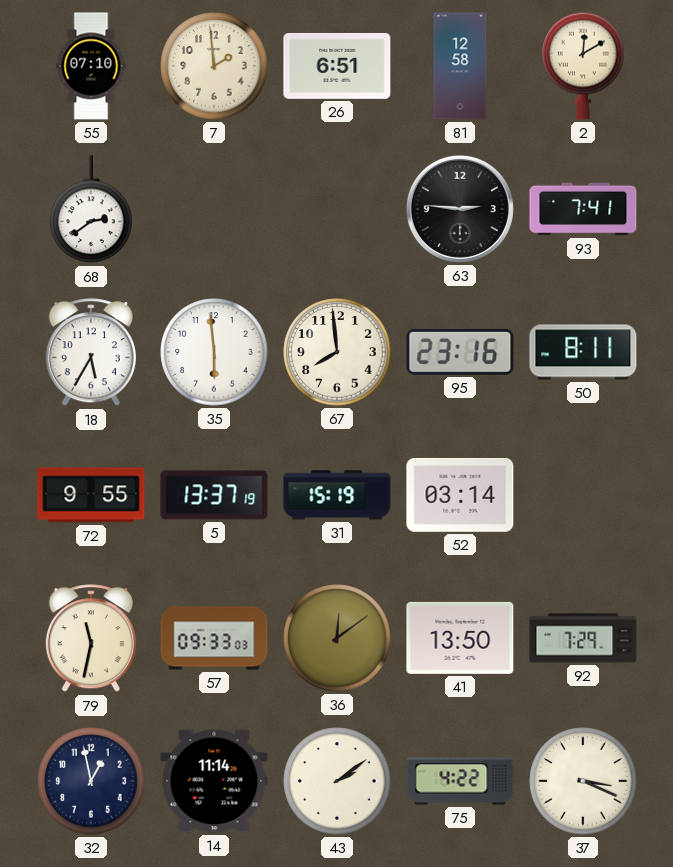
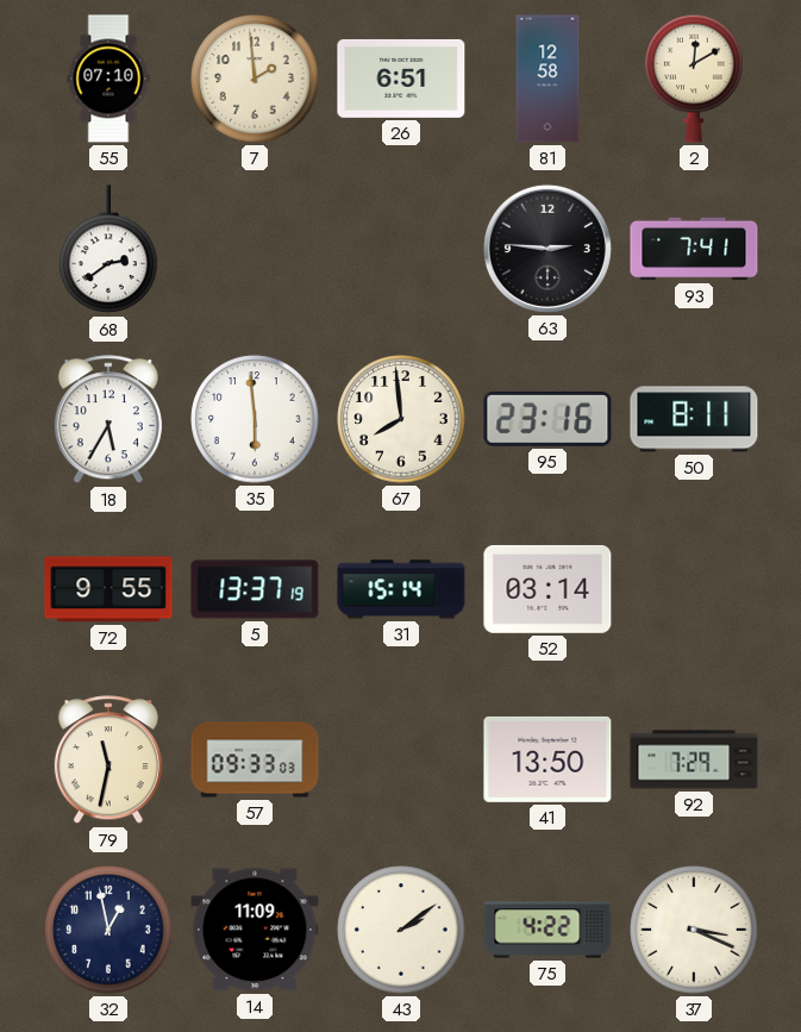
31: 15:19 -> 15:14
36: 12:09 -> none
14: 11:14 -> 11:09
